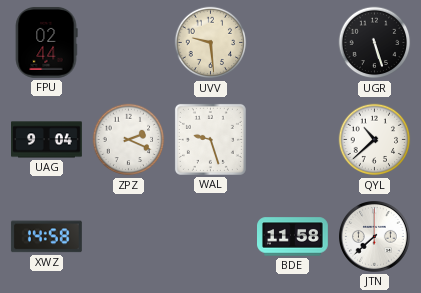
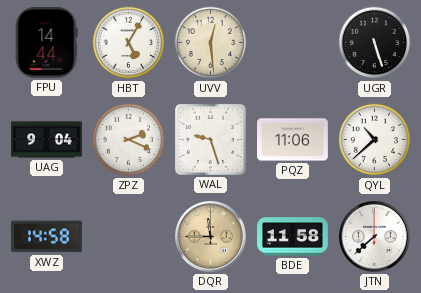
FPU: 02:44 -> 14:44
HBT: none -> 5:05
UVV: 9:29 -> 12:29
PQZ: none -> 11:06
DQR: none -> 11:45
